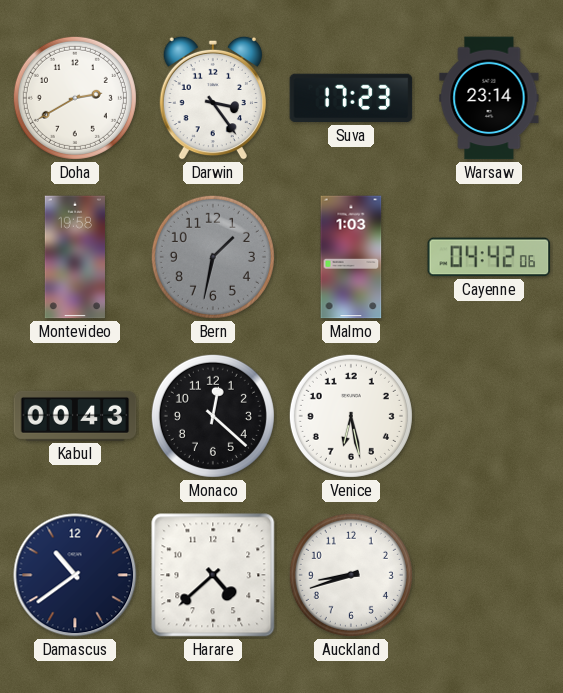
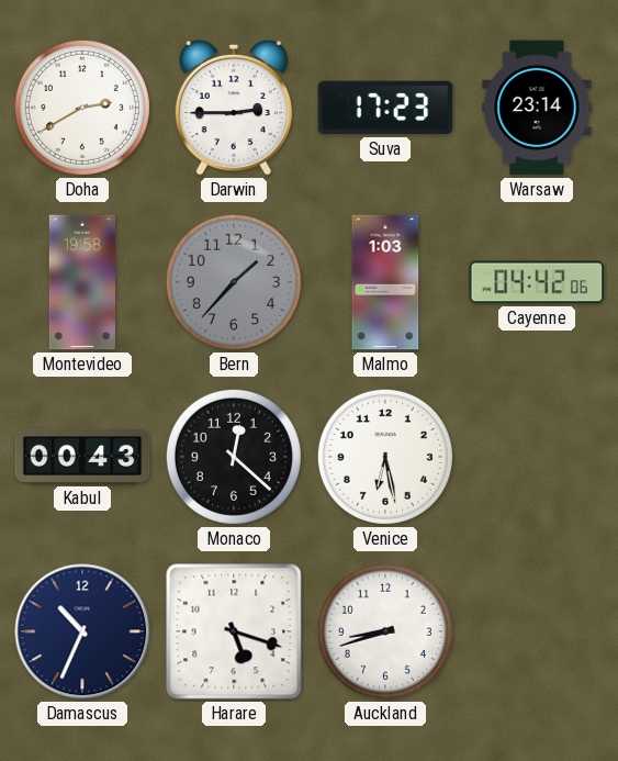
Darwin: 3:24 -> 2:45
Bern: 1:32 -> 1:37
Damascus: 10:39 -> 10:34
Harare: 4:38 -> 5:18
